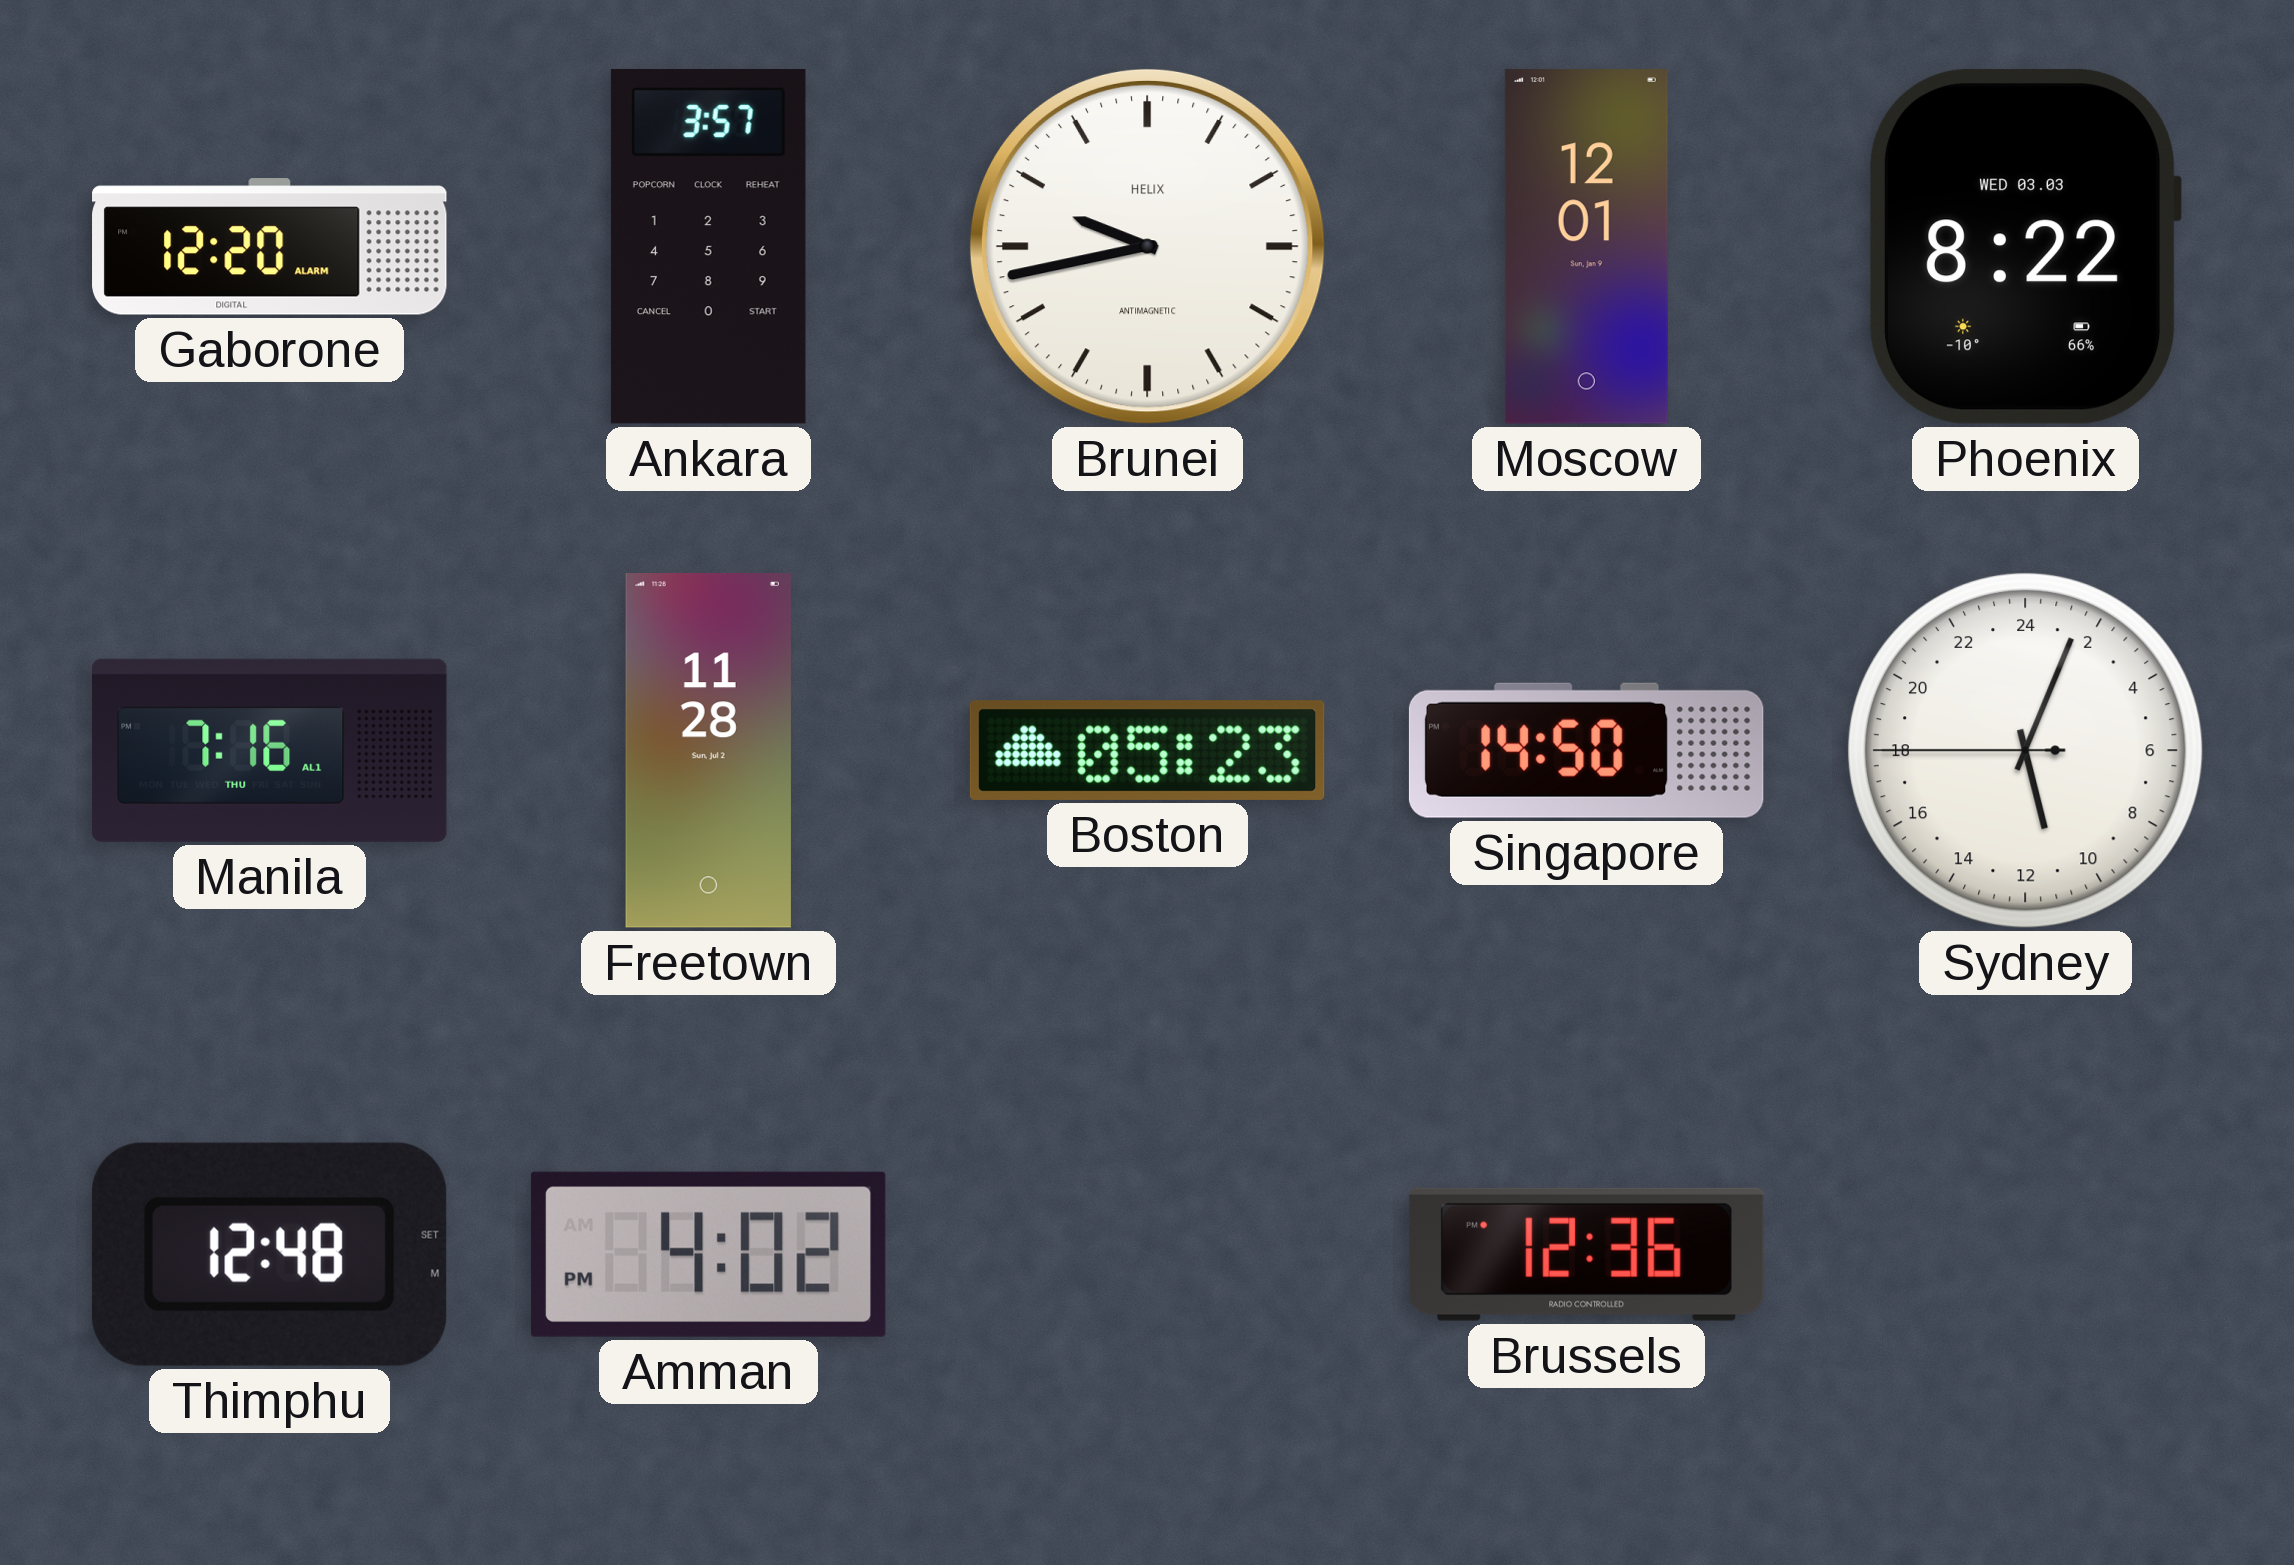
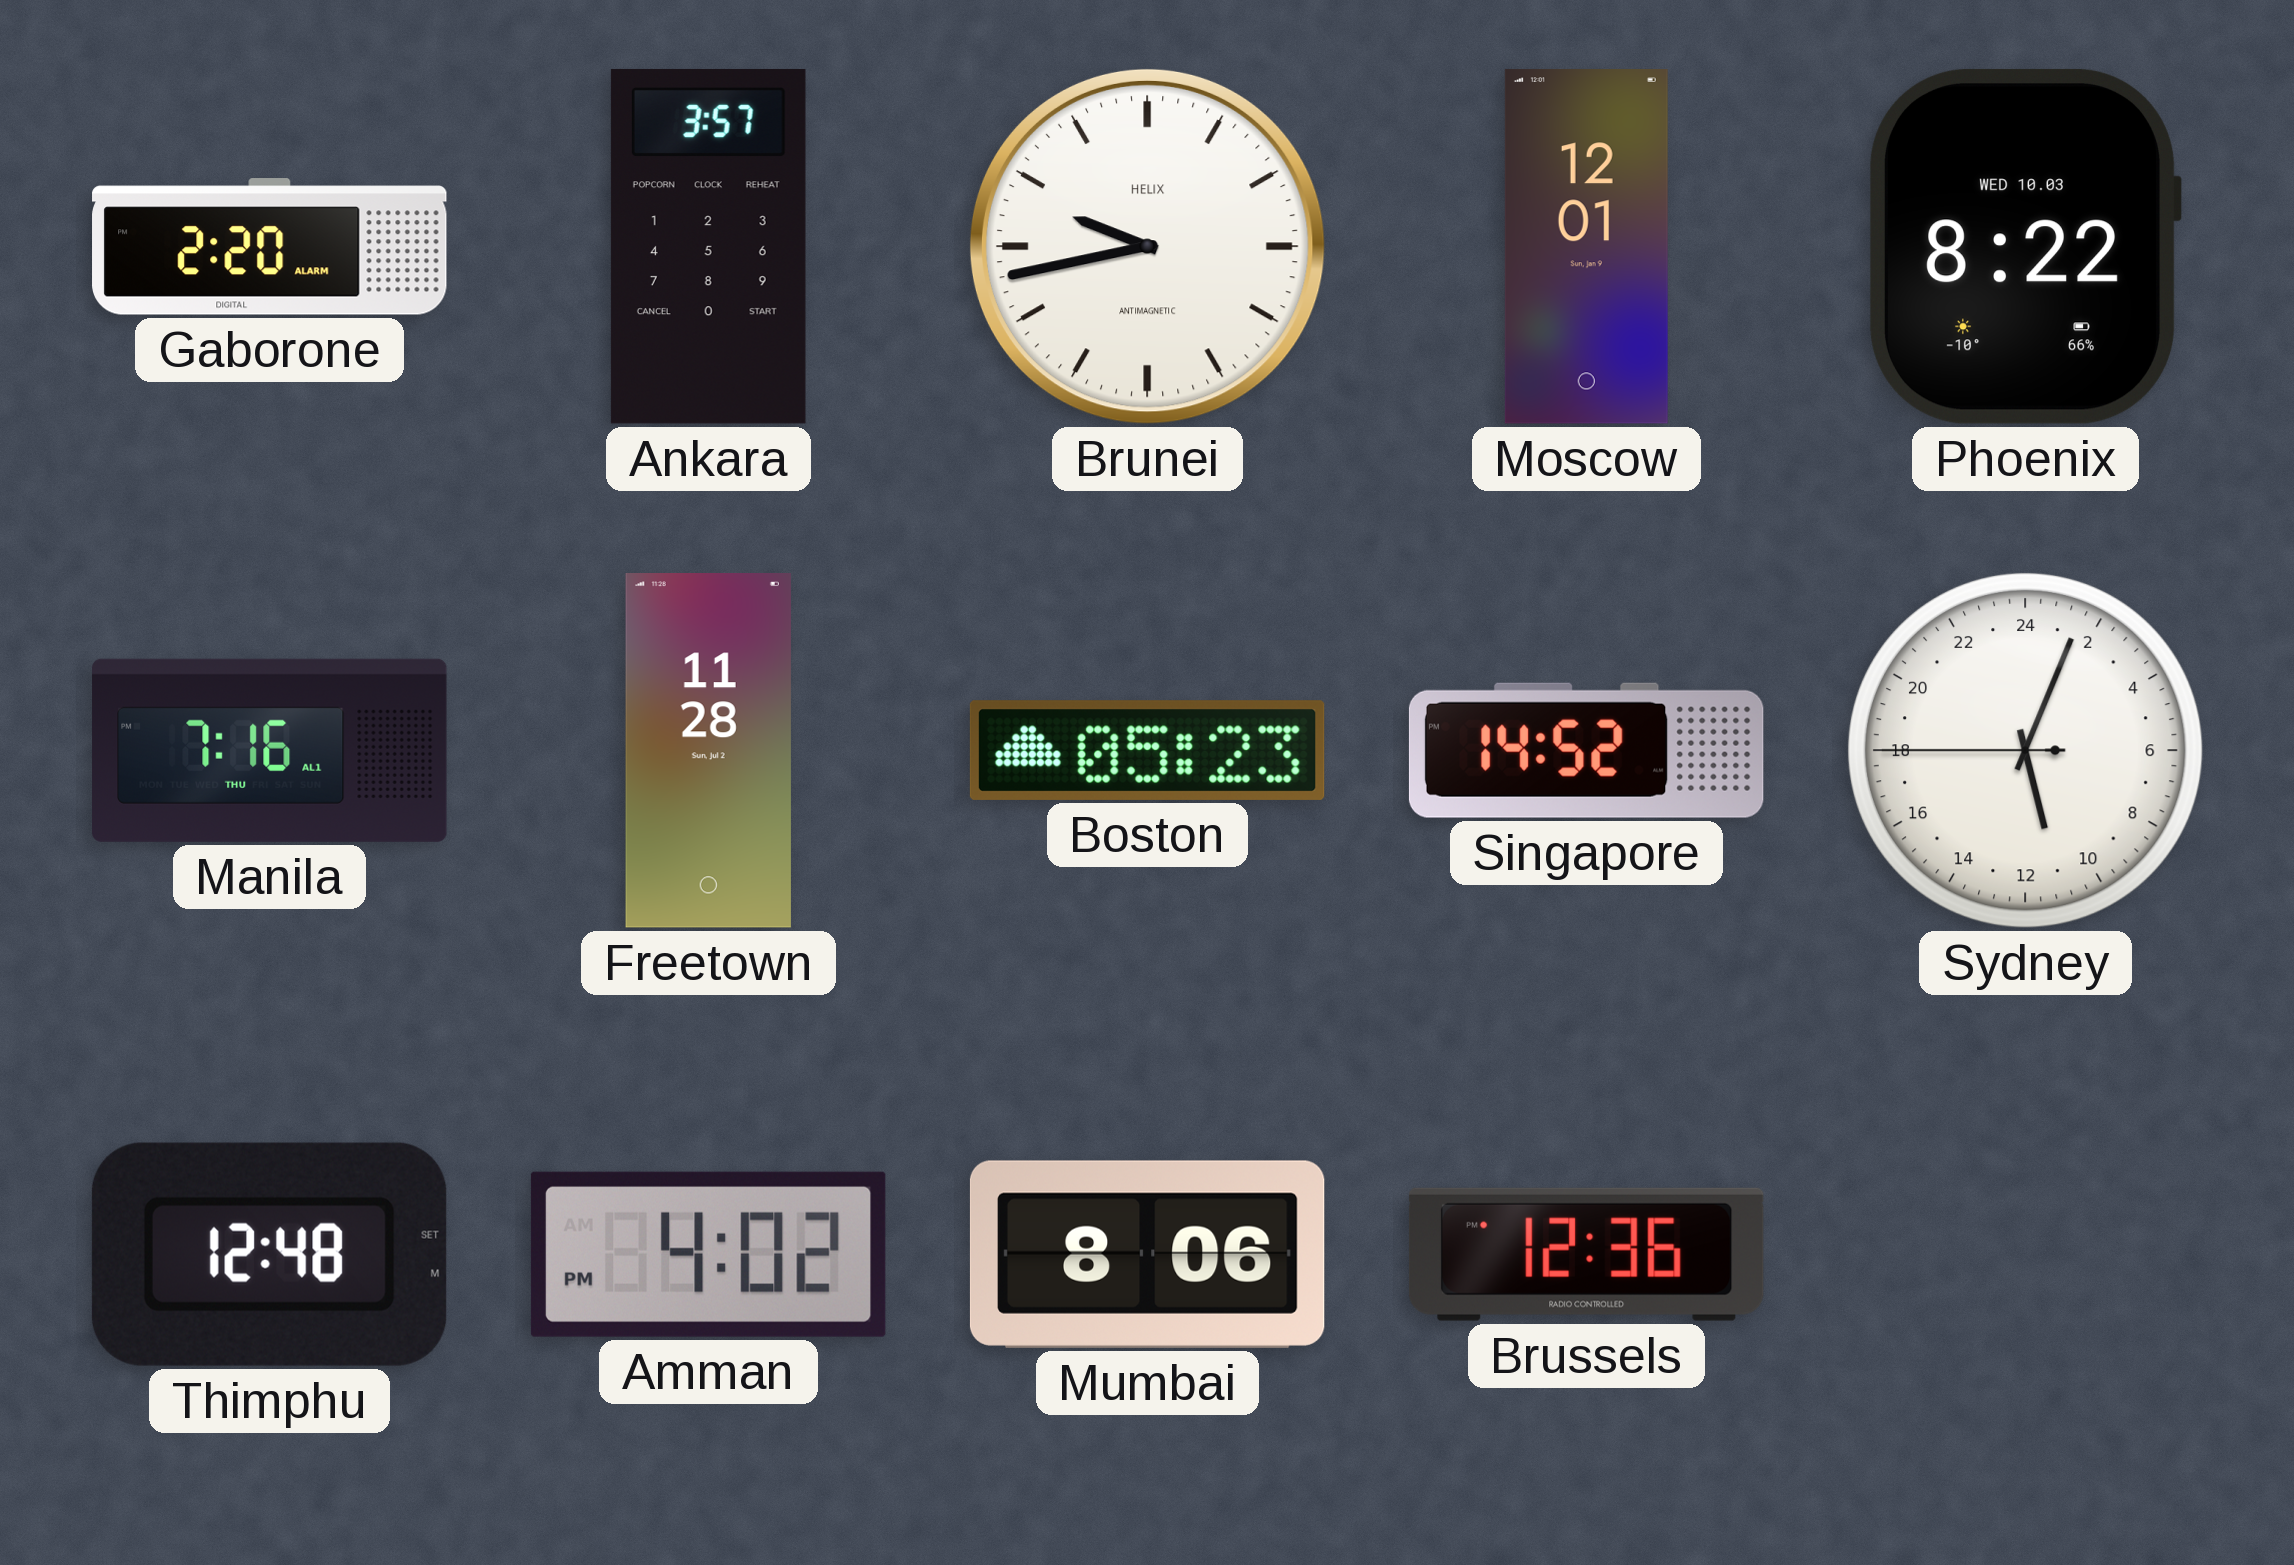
Gaborone: 12:20 -> 2:20
Phoenix date: WED 03.03 -> WED 10.03
Singapore: 14:50 -> 14:52
Mumbai: none -> 8:06
